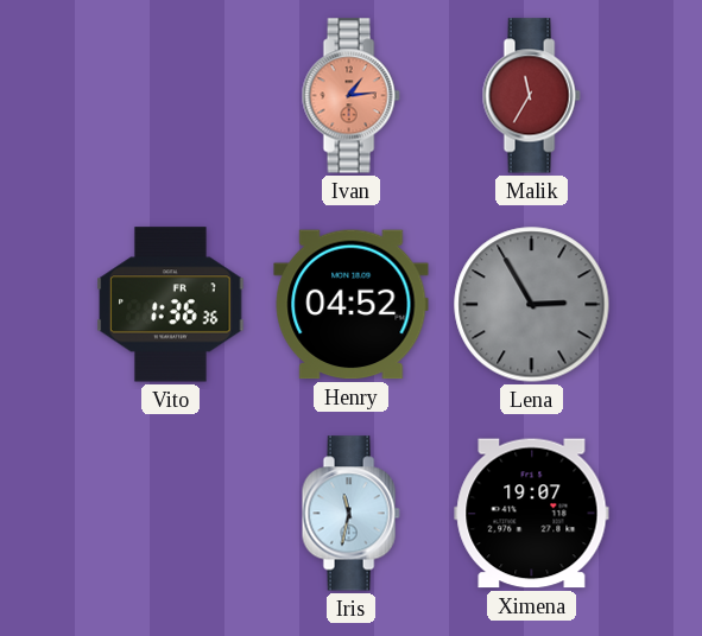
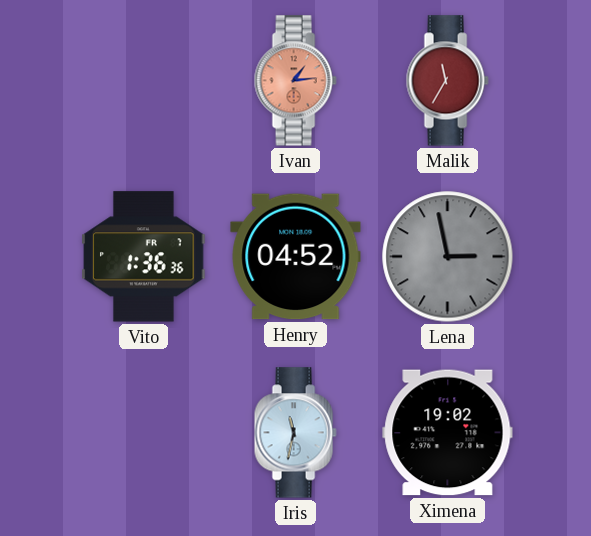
Lena: 2:55 -> 2:58
Ximena: 19:07 -> 19:02
